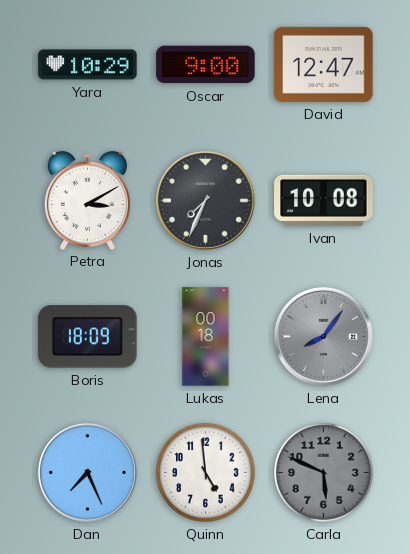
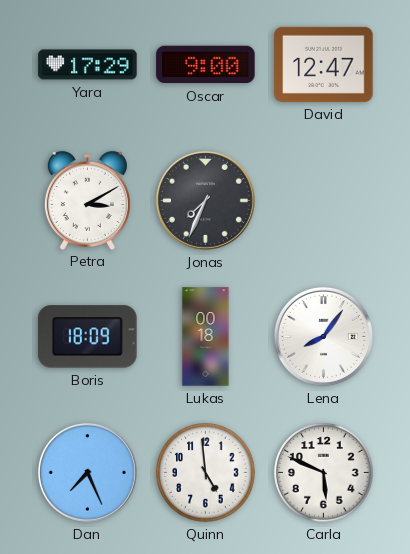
Yara: 10:29 -> 17:29
Ivan: 10:08 -> none
Lena dial: grey -> white
Carla dial: grey -> white
